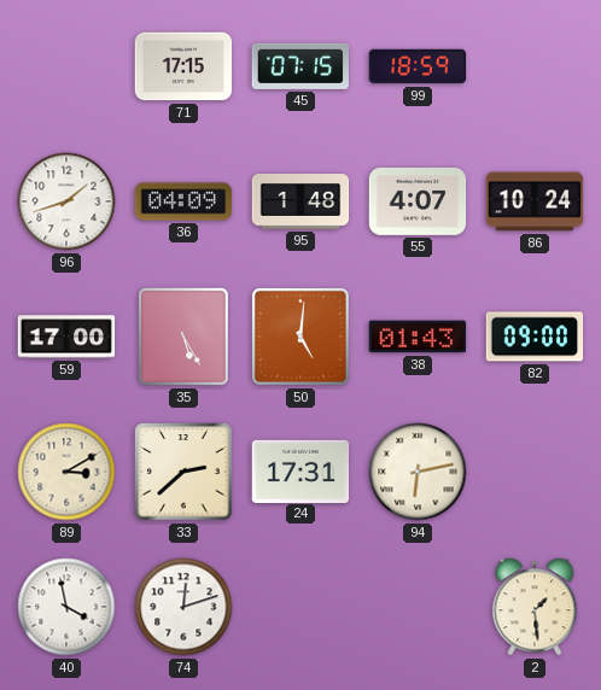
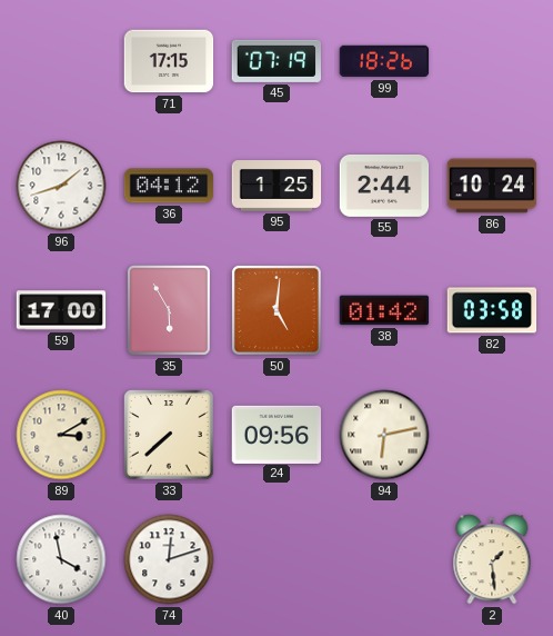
45: 07:15 -> 07:19
99: 18:59 -> 18:26
36: 04:09 -> 04:12
95: 1:48 -> 1:25
55: 4:07 -> 2:44
35: 5:25 -> 5:55
38: 01:43 -> 01:42
82: 09:00 -> 03:58
33: 2:38 -> 7:38
24: 17:31 -> 09:56
